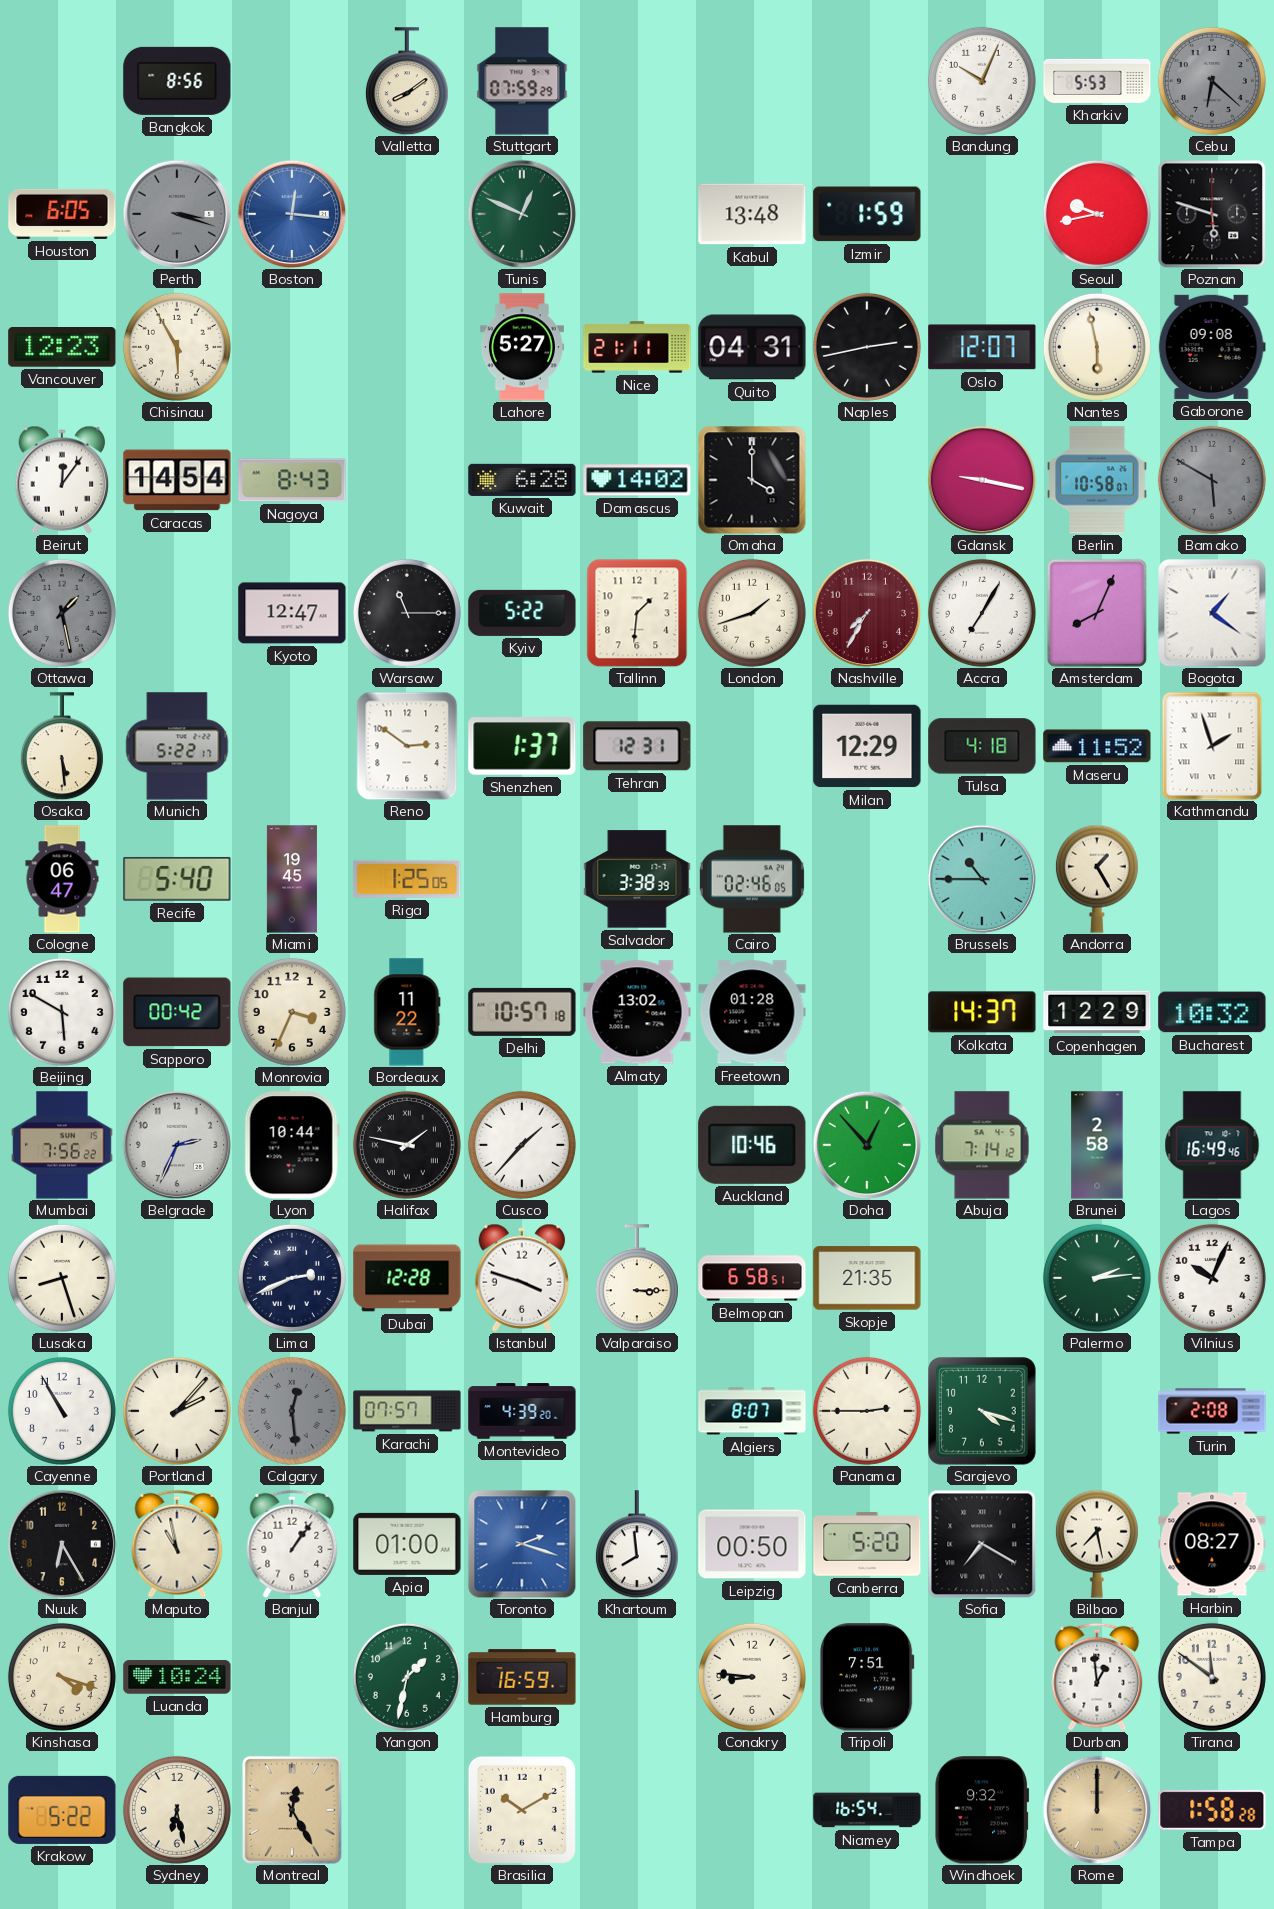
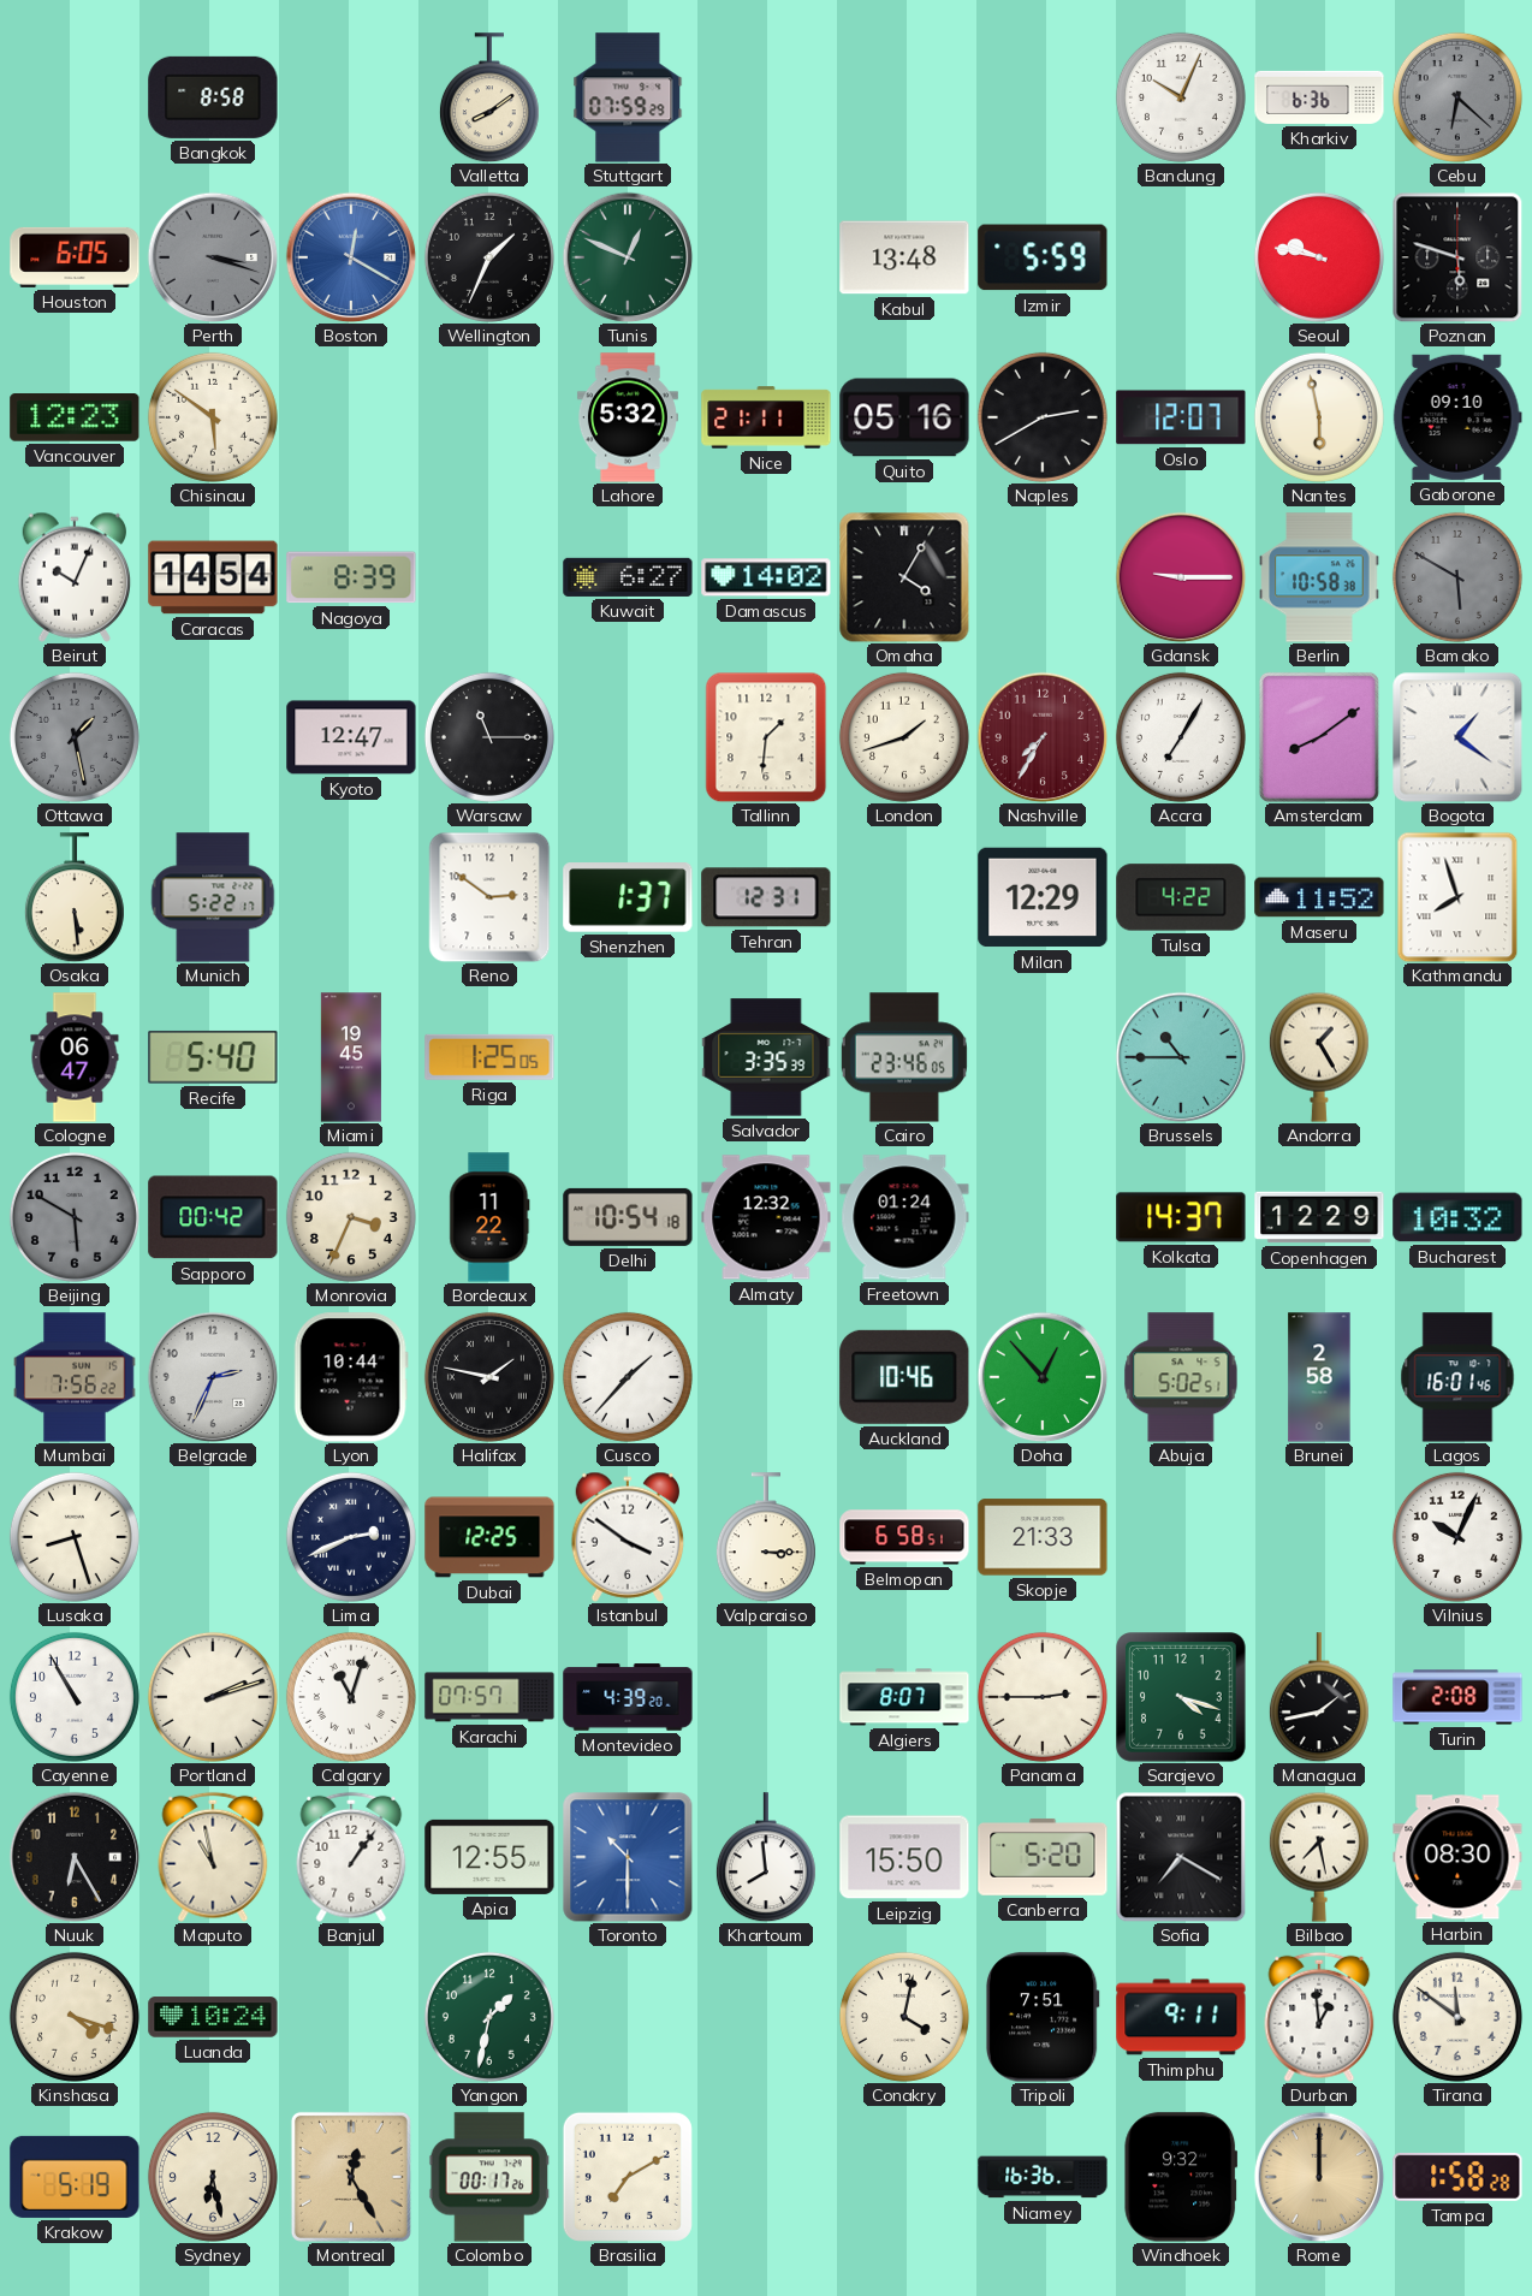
Bangkok: 8:56 -> 8:58
Kharkiv: 5:53 -> 6:36
Boston: 12:16 -> 12:20
Wellington: none -> 1:34
Izmir: 1:59 -> 5:59
Seoul: 9:43 -> 9:47
Chisinau: 5:55 -> 5:51
Lahore: 5:27 -> 5:32
Quito: 04:31 -> 05:16
Naples: 2:43 -> 2:40
Gaborone: 09:08 -> 09:10
Beirut: 12:06 -> 10:04
Nagoya: 8:43 -> 8:39
Kuwait: 6:28 -> 6:27
Omaha: 4:00 -> 4:05
Gdansk: 9:17 -> 9:15
Berlin: 10:58:07 -> 10:58:38
Kyiv: 5:22 -> none
Amsterdam: 8:04 -> 8:09
Tulsa: 4:18 -> 4:22
Kathmandu: 1:57 -> 7:57
Salvador: 3:38 -> 3:35
Cairo: 02:46 -> 23:46
Beijing dial: white -> grey
Delhi: 10:57 -> 10:54
Almaty: 13:02 -> 12:32
Freetown: 01:28 -> 01:24
Abuja: 7:14 -> 5:02
Lagos: 16:49 -> 16:01
Dubai: 12:28 -> 12:25
Istanbul: 3:48 -> 3:51
Skopje: 21:35 -> 21:33
Palermo: 2:14 -> none
Portland: 2:07 -> 2:12
Calgary: 12:29 -> 11:03
Calgary dial: grey -> white
Managua: none -> 1:43
Apia: 01:00 -> 12:55
Toronto: 2:18 -> 10:30
Leipzig: 00:50 -> 15:50
Harbin: 08:27 -> 08:30
Hamburg: 16:59 -> none
Conakry: 8:46 -> 4:02
Thimphu: none -> 9:11
Krakow: 5:22 -> 5:19
Colombo: none -> 00:17
Brasilia: 10:10 -> 7:10
Niamey: 16:54 -> 16:36
